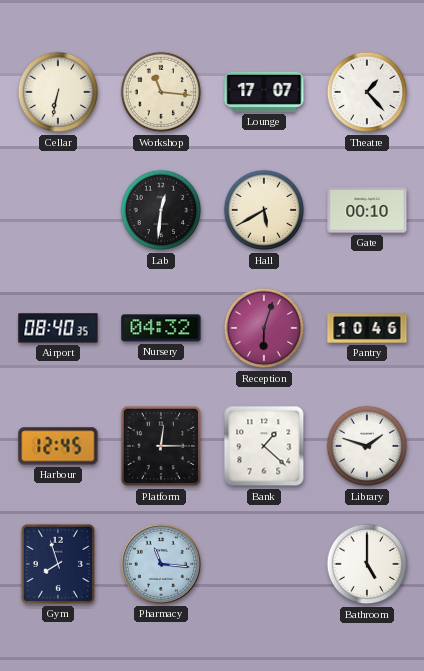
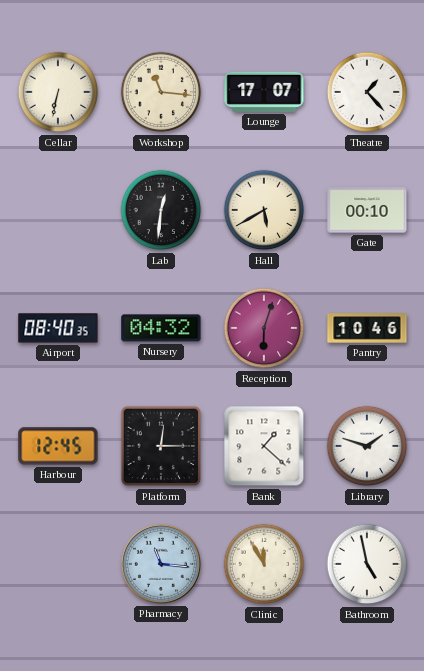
Gym: 7:57 -> none
Clinic: none -> 11:55
Bathroom: 5:00 -> 4:58
